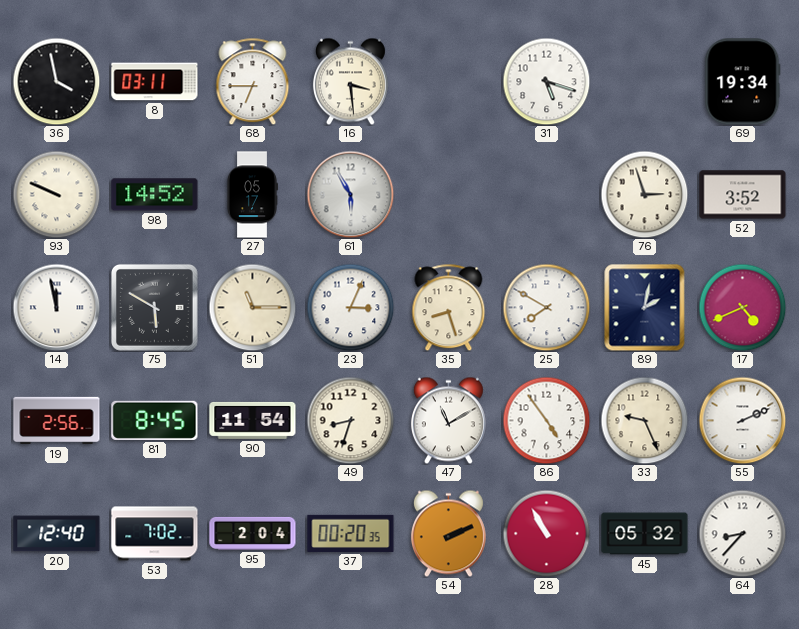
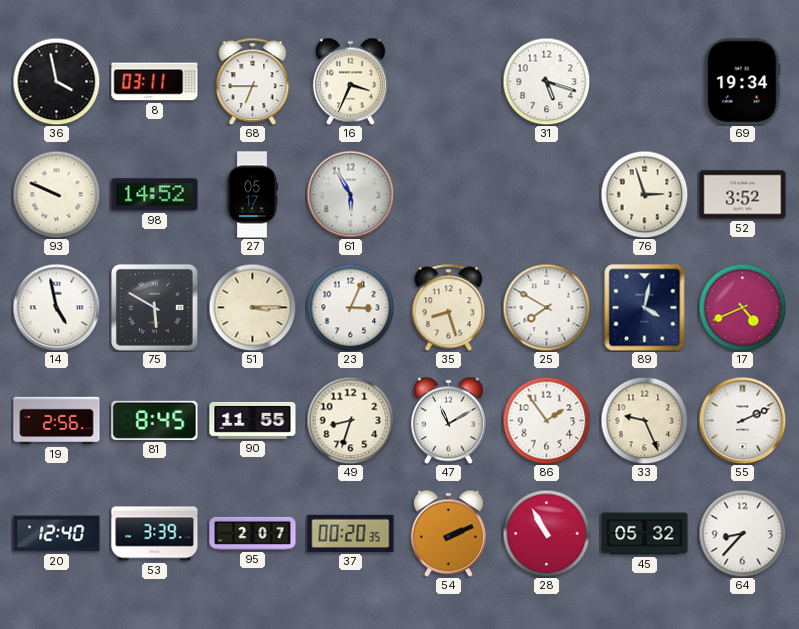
16: 3:29 -> 3:34
14: 11:58 -> 4:58
51: 11:15 -> 3:15
89: 2:02 -> 4:02
90: 11:54 -> 11:55
86: 4:54 -> 1:54
53: 7:02 -> 3:39
95: 2:04 -> 2:07
